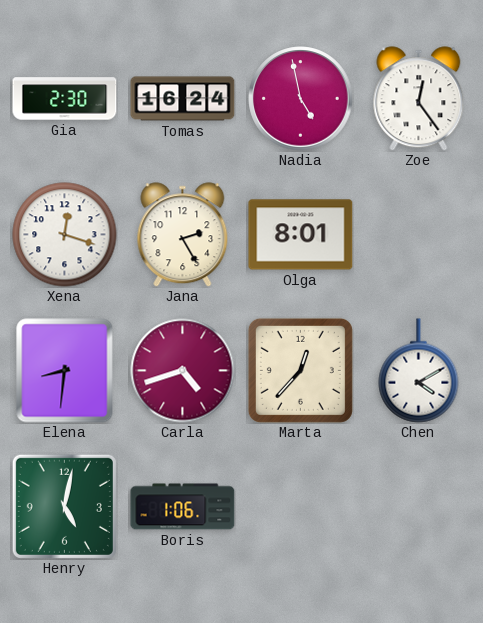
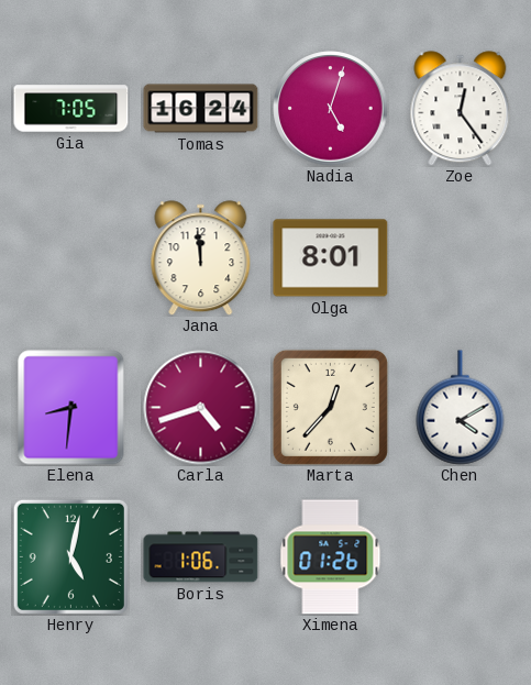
Gia: 2:30 -> 7:05
Nadia: 4:58 -> 5:03
Xena: 12:18 -> none
Jana: 2:25 -> 11:59
Ximena: none -> 01:26
